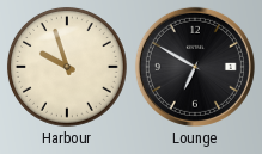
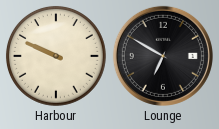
Harbour: 9:57 -> 9:49
